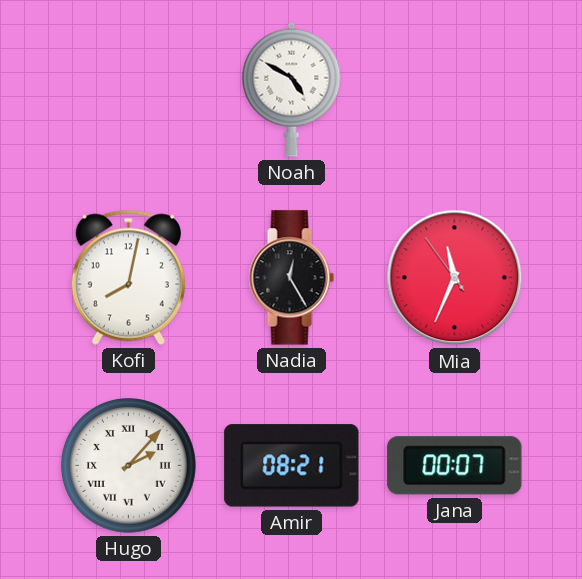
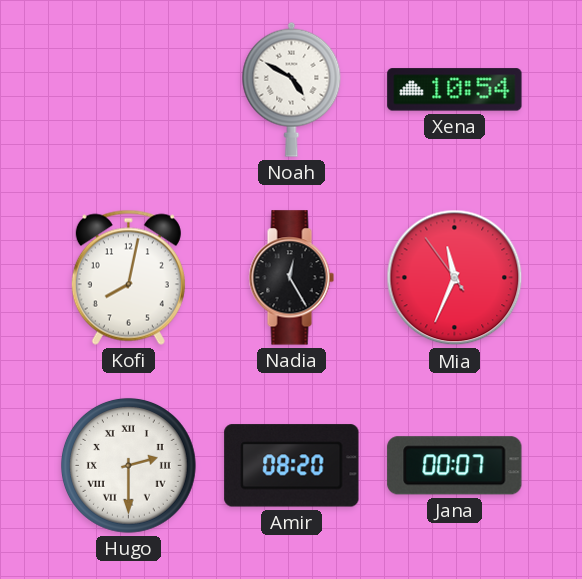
Xena: none -> 10:54
Hugo: 2:07 -> 2:30
Amir: 08:21 -> 08:20
